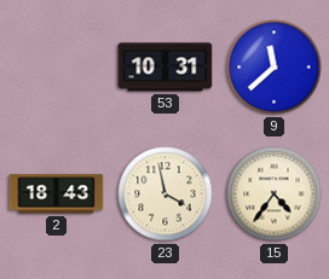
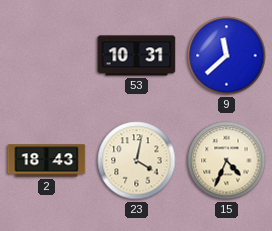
23: 3:58 -> 4:02
15: 4:36 -> 4:34
